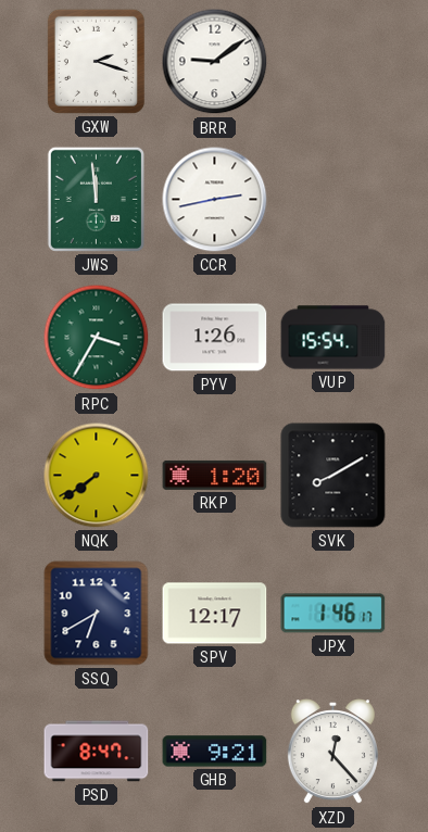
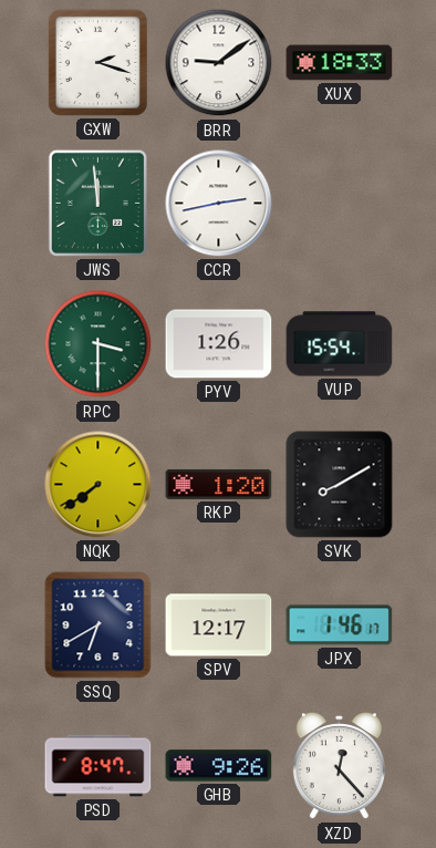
XUX: none -> 18:33
RPC: 3:35 -> 3:30
GHB: 9:21 -> 9:26
